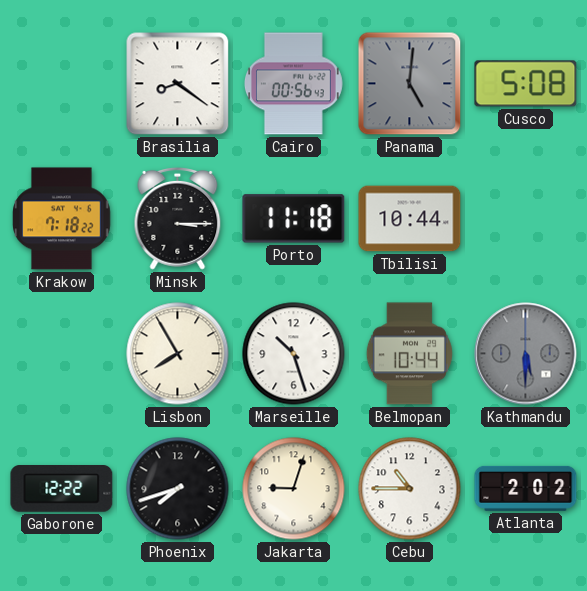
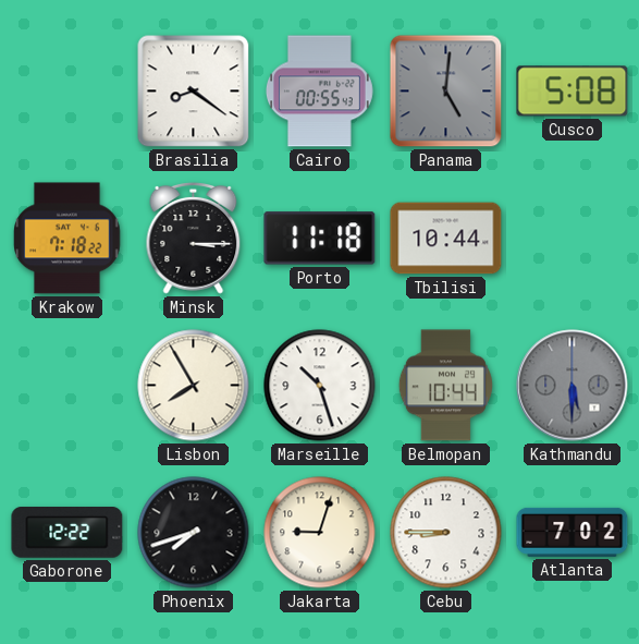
Cairo: 00:56 -> 00:55
Cebu: 10:45 -> 8:45
Atlanta: 2:02 -> 7:02
